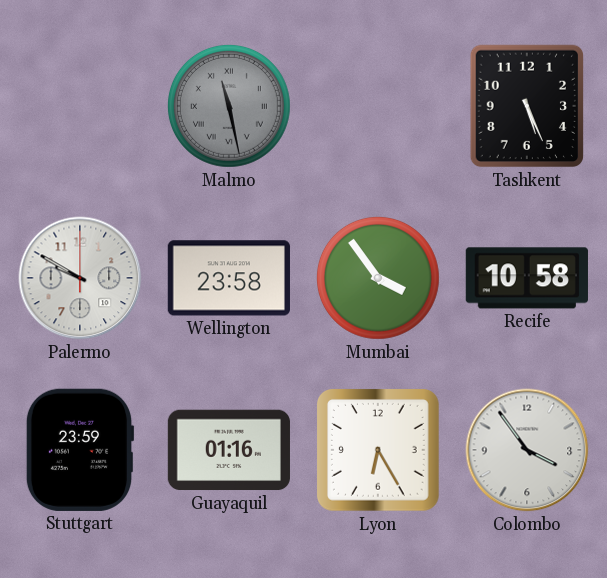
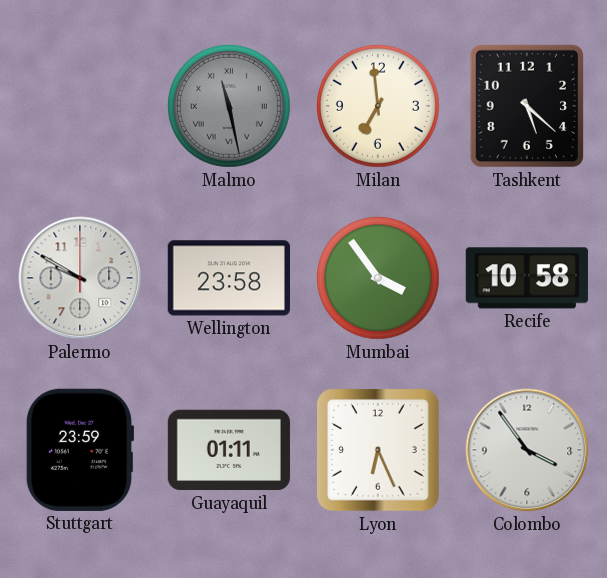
Milan: none -> 6:59
Tashkent: 5:26 -> 5:22
Guayaquil: 01:16 -> 01:11
Lyon: 6:25 -> 6:26
